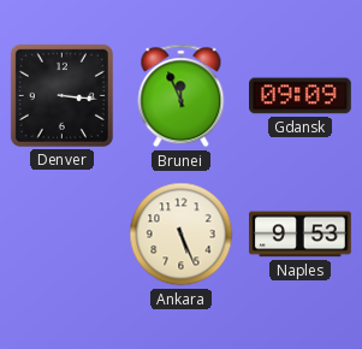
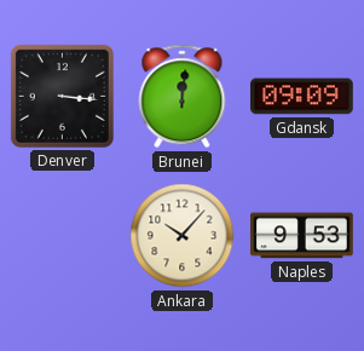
Brunei: 11:56 -> 12:01
Ankara: 5:26 -> 10:07
